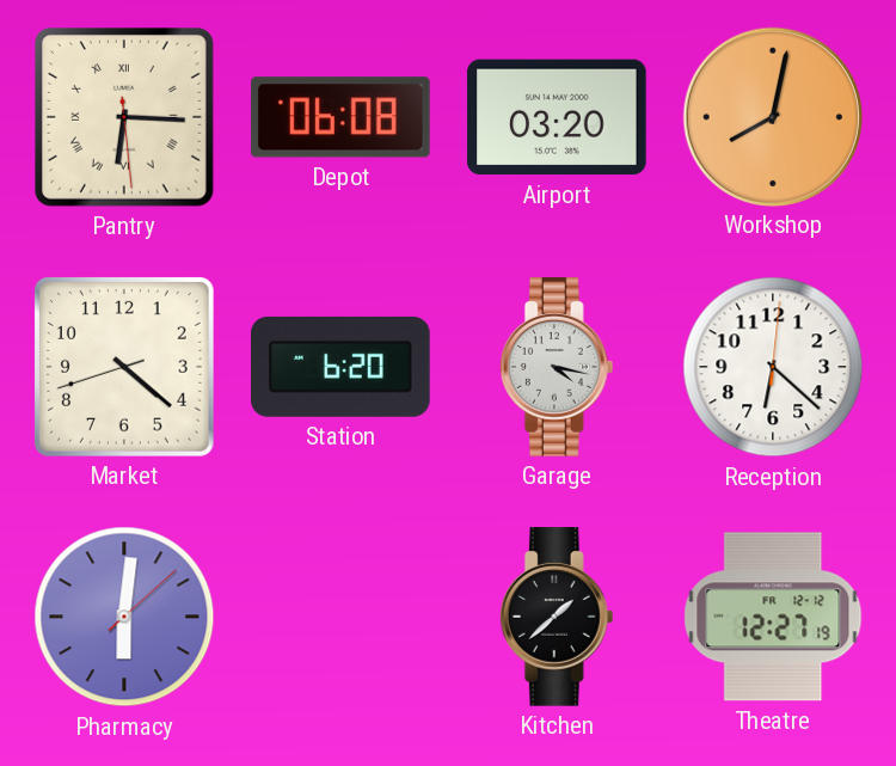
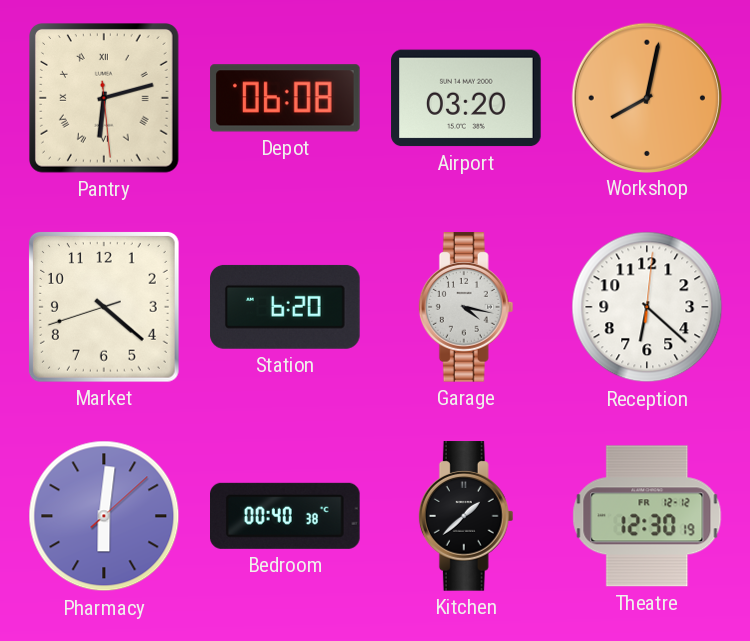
Pantry: 6:15 -> 6:12
Bedroom: none -> 00:40
Theatre: 12:27 -> 12:30
